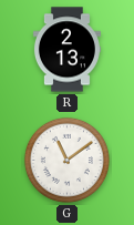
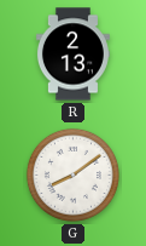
G: 11:09 -> 8:09
